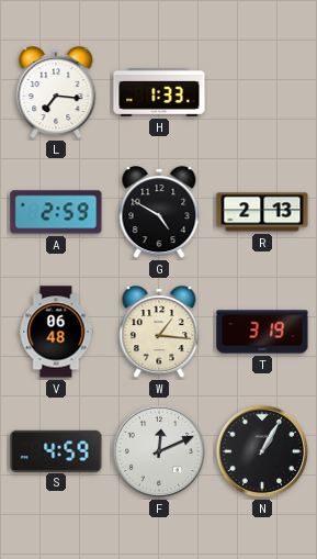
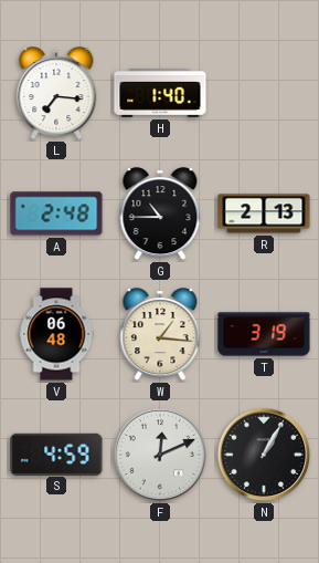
H: 1:33 -> 1:40
A: 2:59 -> 2:48
G: 4:50 -> 10:45
